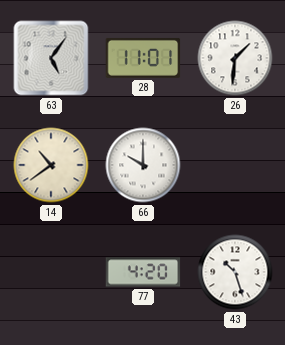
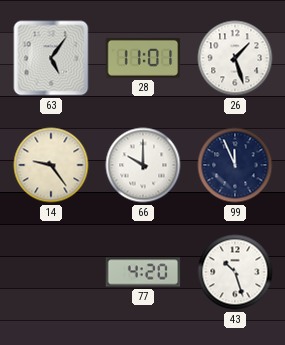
26: 1:31 -> 1:27
14: 10:39 -> 9:24
99: none -> 11:56
